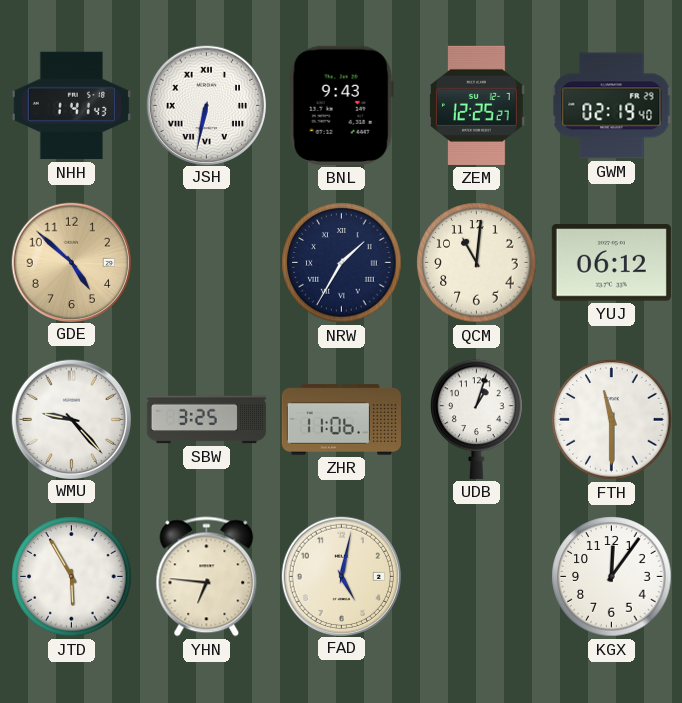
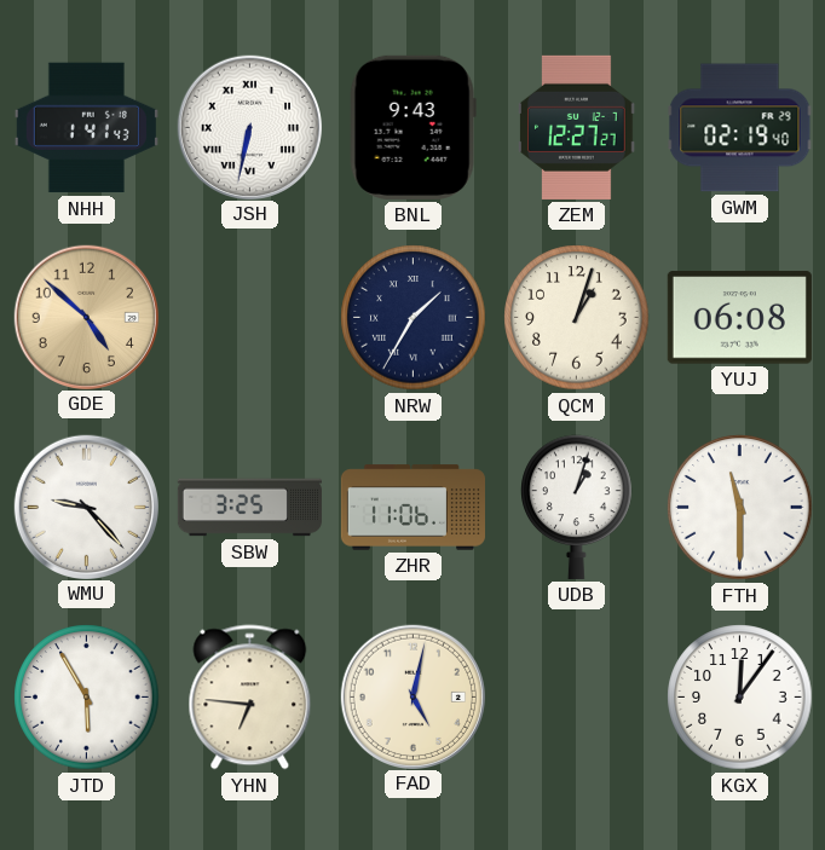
ZEM: 12:25 -> 12:27
QCM: 11:01 -> 1:03
YUJ: 06:12 -> 06:08
